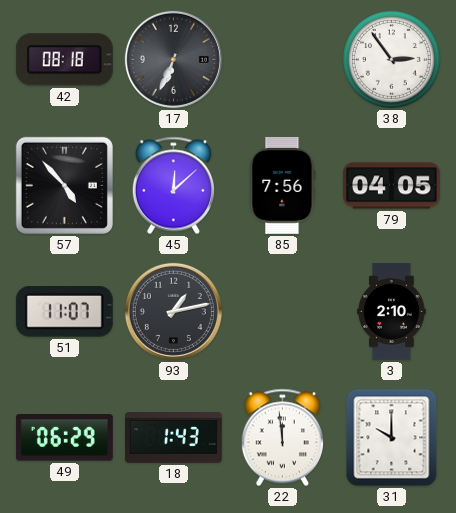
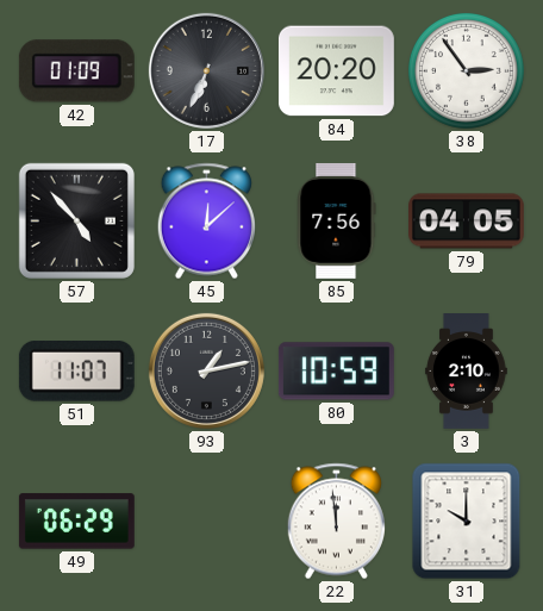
42: 08:18 -> 01:09
84: none -> 20:20
80: none -> 10:59
18: 1:43 -> none
